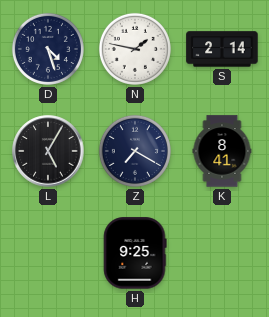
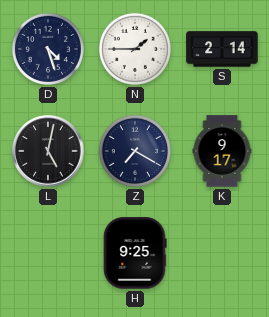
N: 1:47 -> 1:45
L: 5:05 -> 5:02
K: 8:41 -> 9:17
